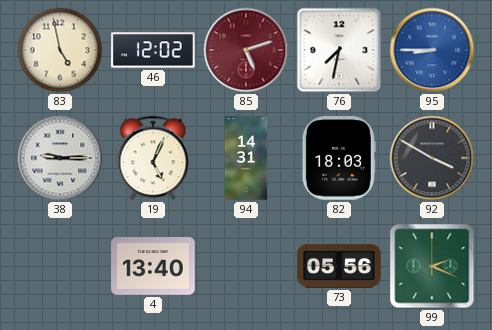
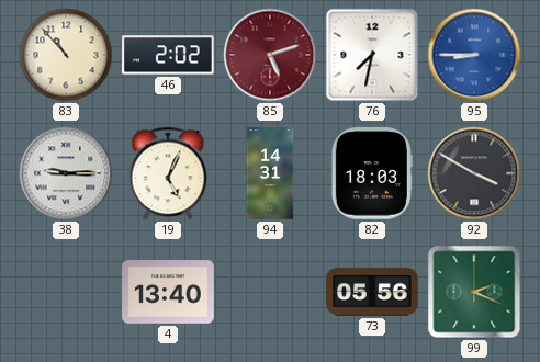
83: 4:58 -> 10:53
46: 12:02 -> 2:02
